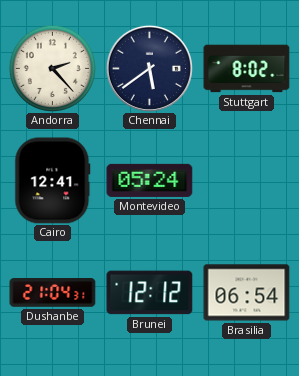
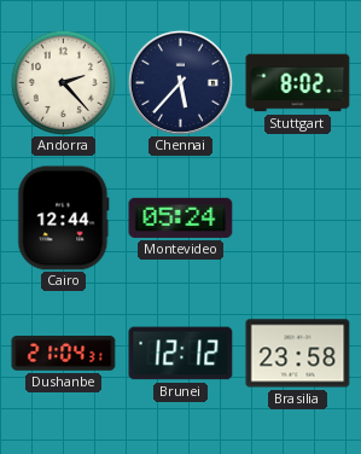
Chennai: 5:39 -> 5:37
Cairo: 12:41 -> 12:44
Brasilia: 06:54 -> 23:58
